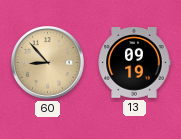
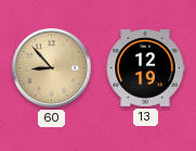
13: 09:19 -> 12:19
